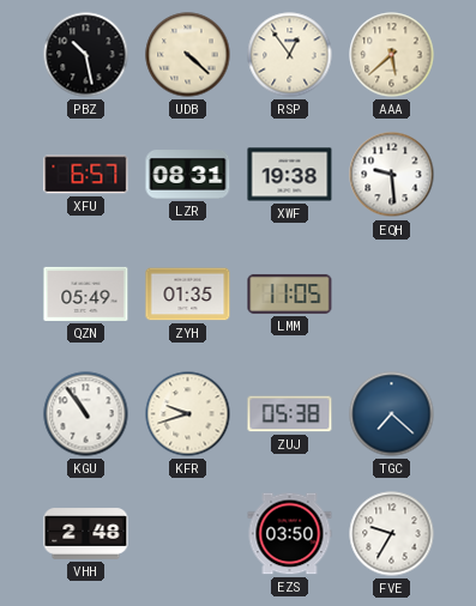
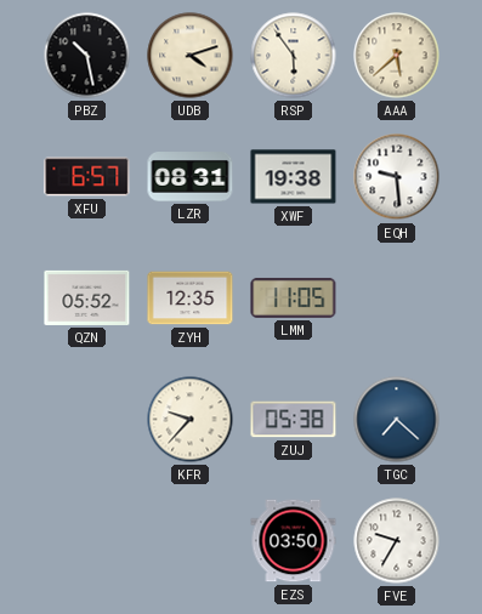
UDB: 4:22 -> 4:12
RSP: 12:54 -> 5:54
QZN: 05:49 -> 05:52
ZYH: 01:35 -> 12:35
KGU: 10:54 -> none
KFR: 9:42 -> 9:37
VHH: 2:48 -> none
